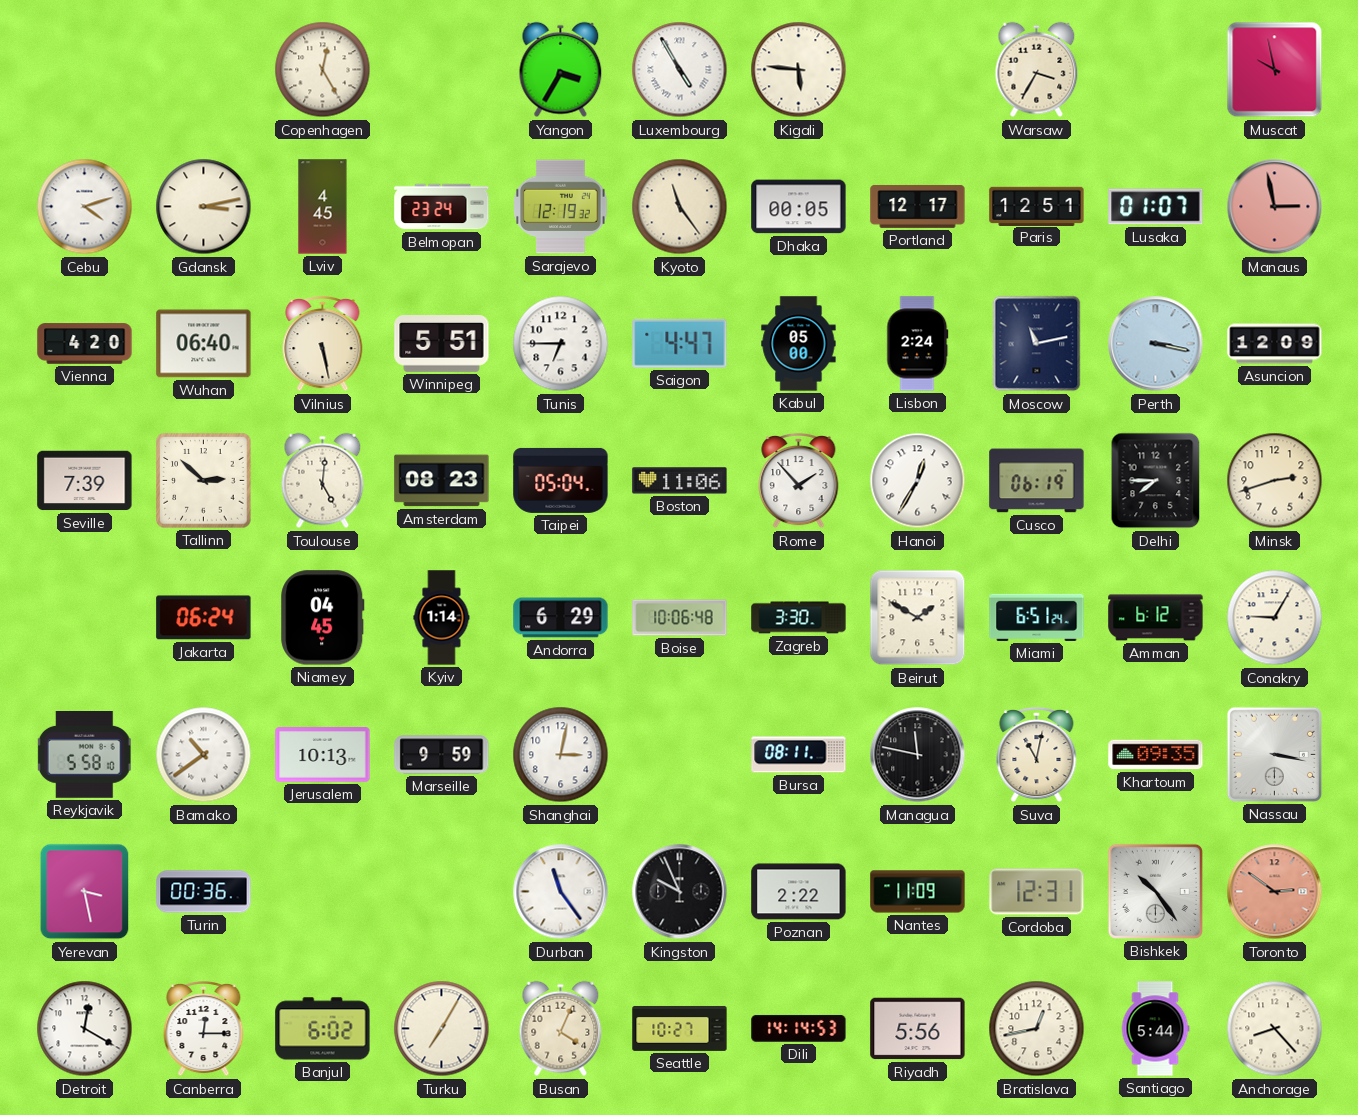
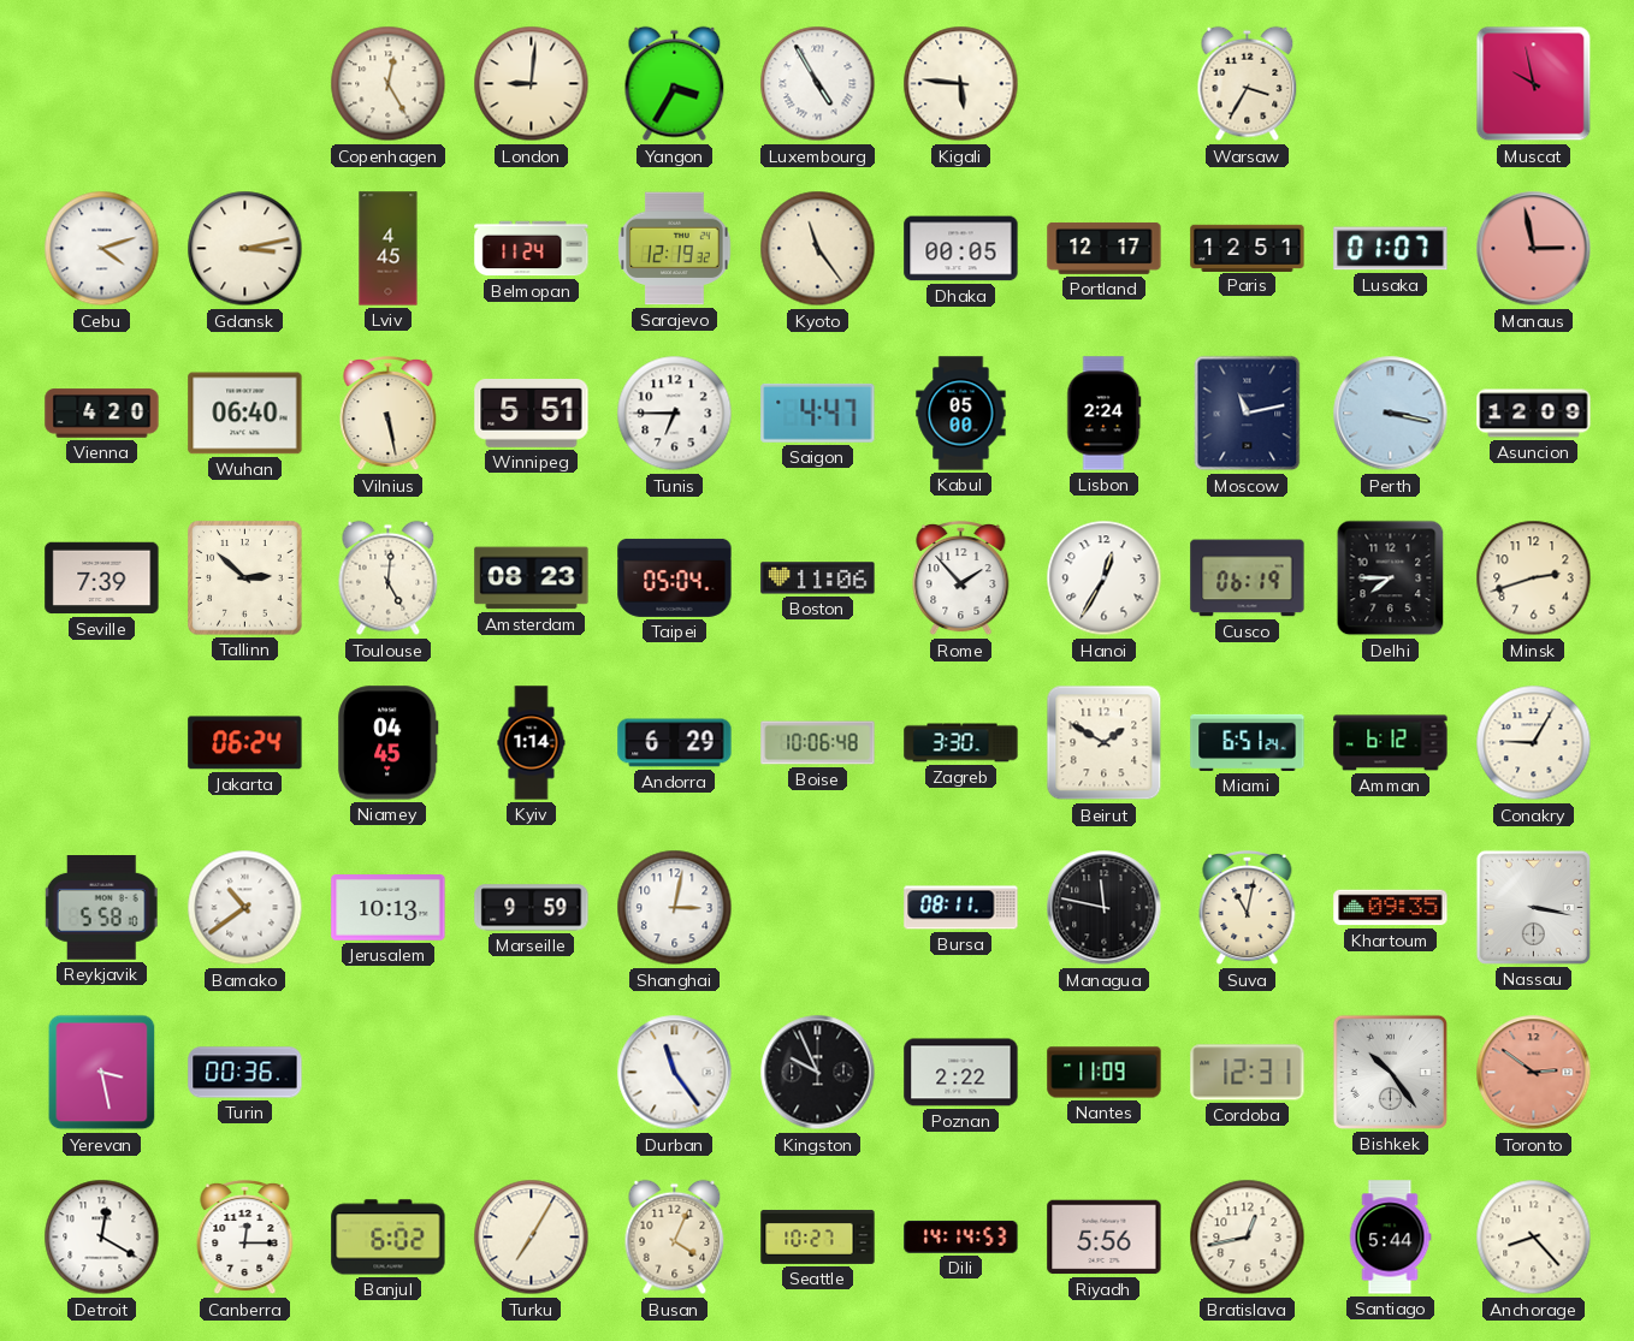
London: none -> 9:01
Belmopan: 23:24 -> 11:24
